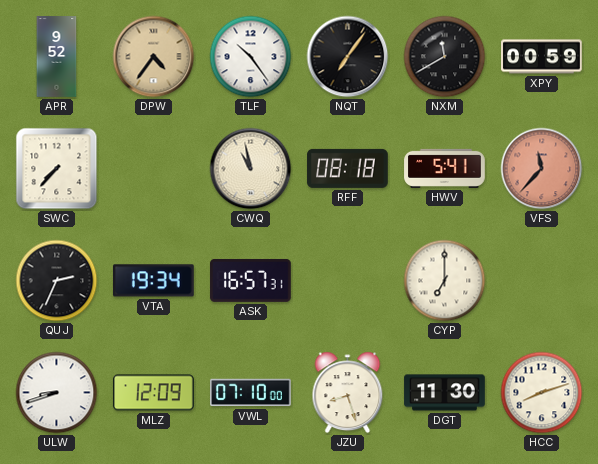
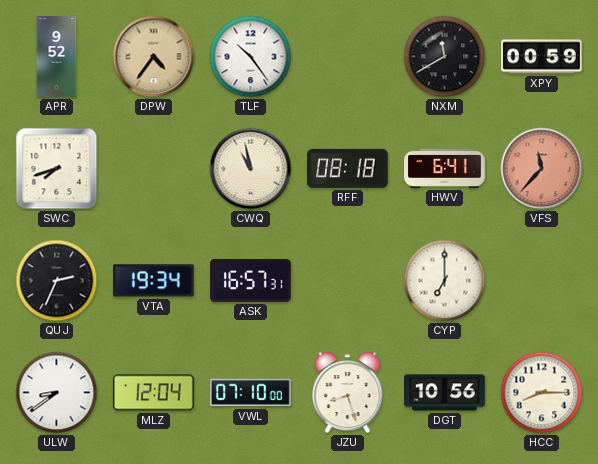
NQT: 7:06 -> none
SWC: 7:37 -> 7:42
HWV: 5:41 -> 6:41
ULW: 8:42 -> 8:39
MLZ: 12:09 -> 12:04
DGT: 11:30 -> 10:56
HCC: 8:12 -> 8:15
